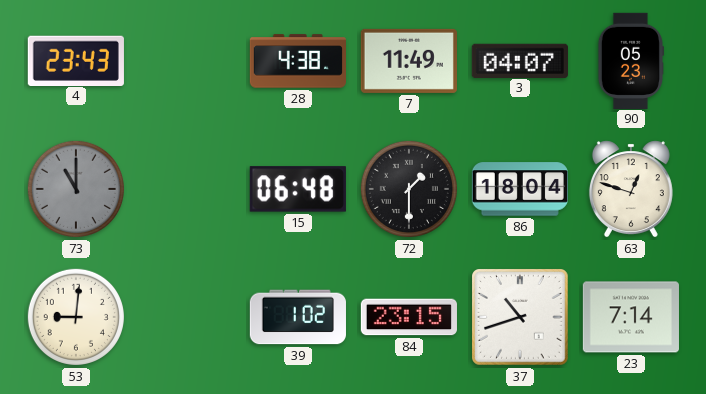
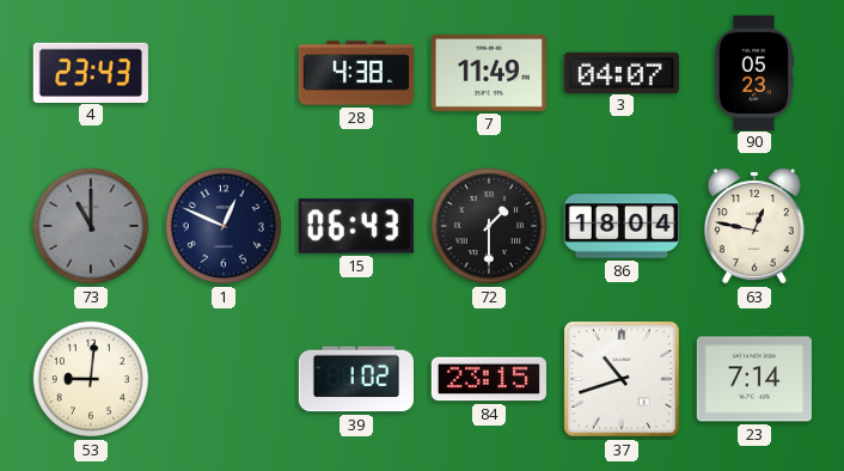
1: none -> 12:49
15: 06:48 -> 06:43
63: 12:48 -> 12:47
